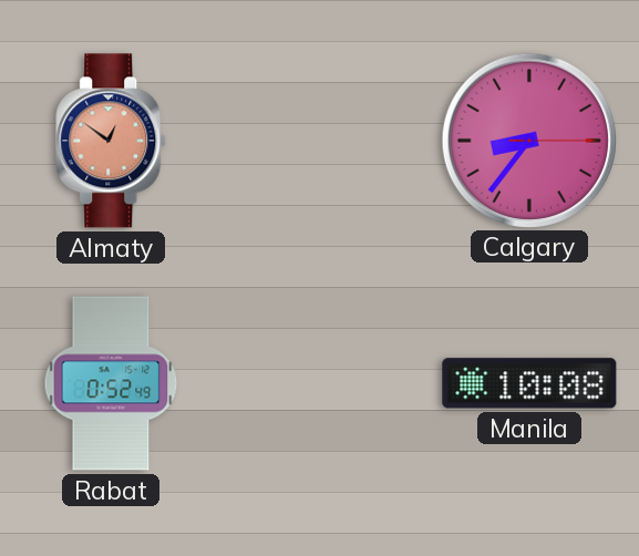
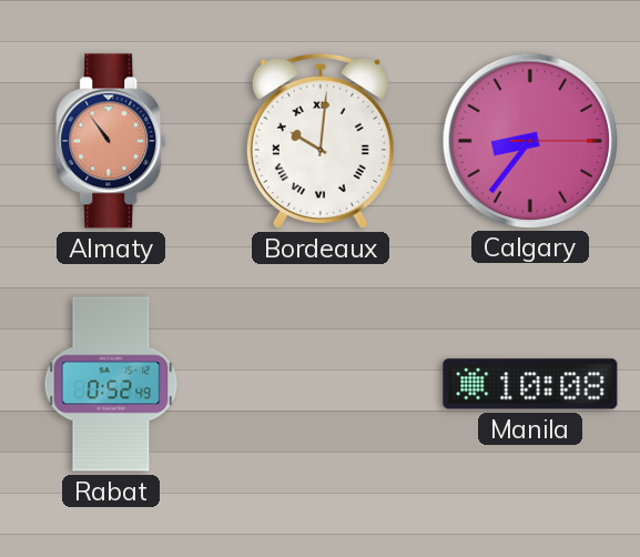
Almaty: 12:51 -> 10:54
Bordeaux: none -> 10:01
